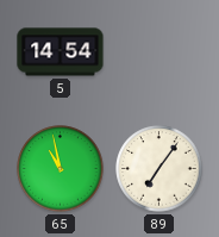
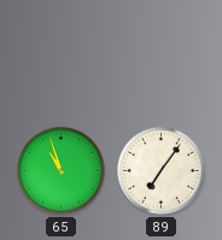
5: 14:54 -> none
65: 10:58 -> 10:57
